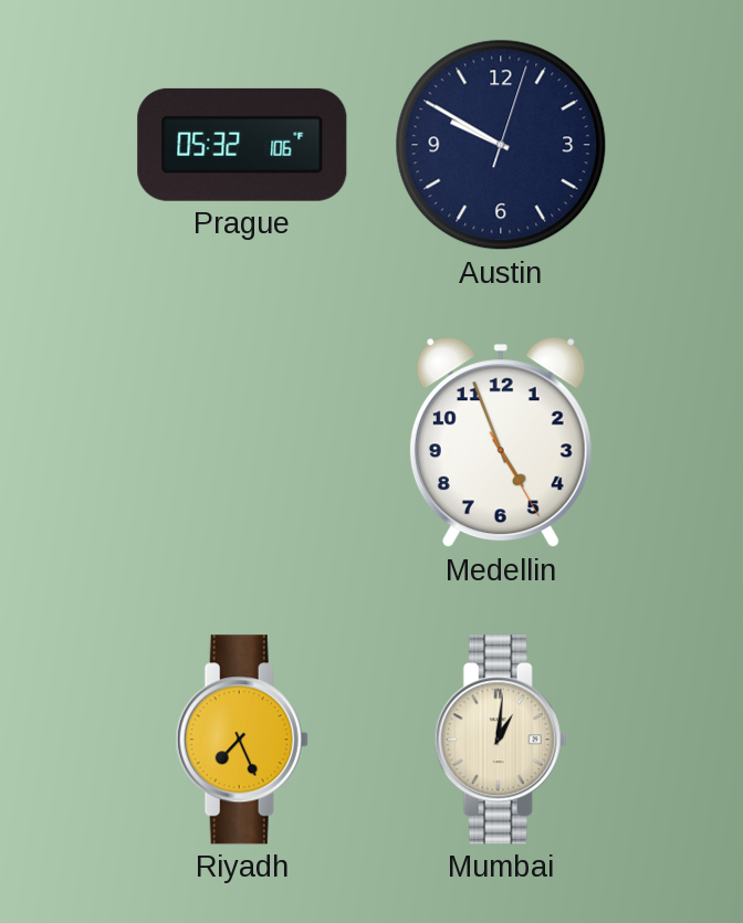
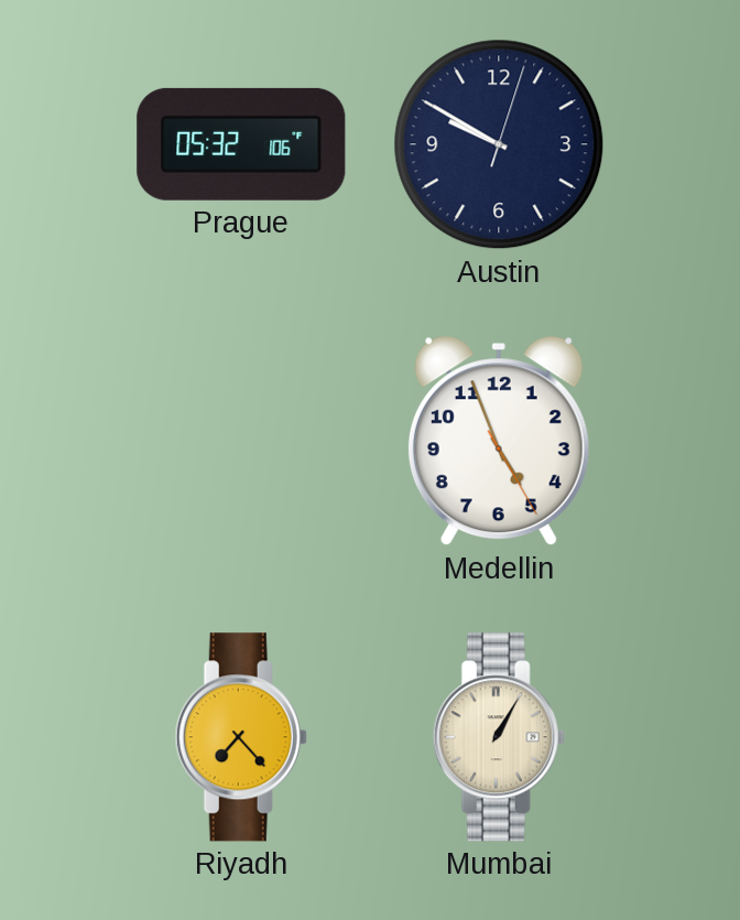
Riyadh: 7:26 -> 7:23
Mumbai: 1:01 -> 1:05
